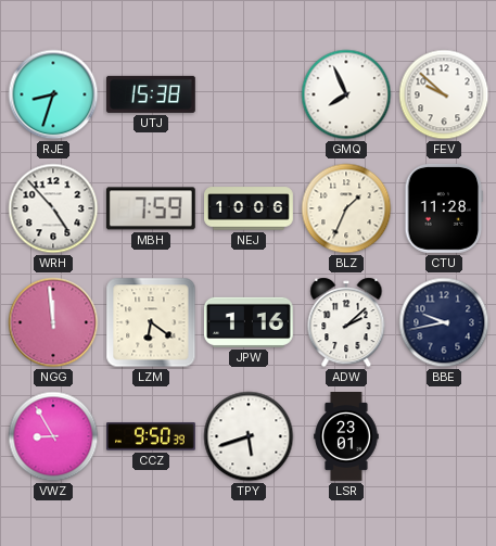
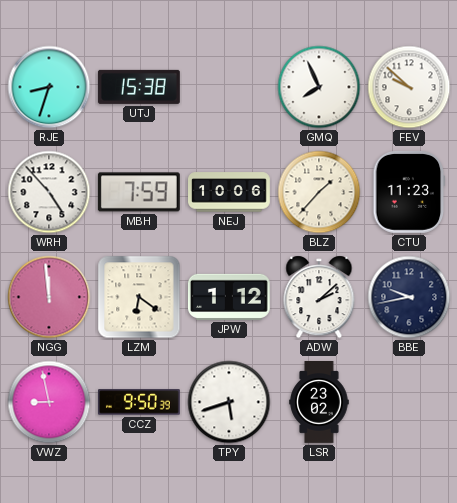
BLZ: 1:34 -> 1:37
CTU: 11:28 -> 11:23
JPW: 1:16 -> 1:12
VWZ: 8:55 -> 8:58
LSR: 23:01 -> 23:02
